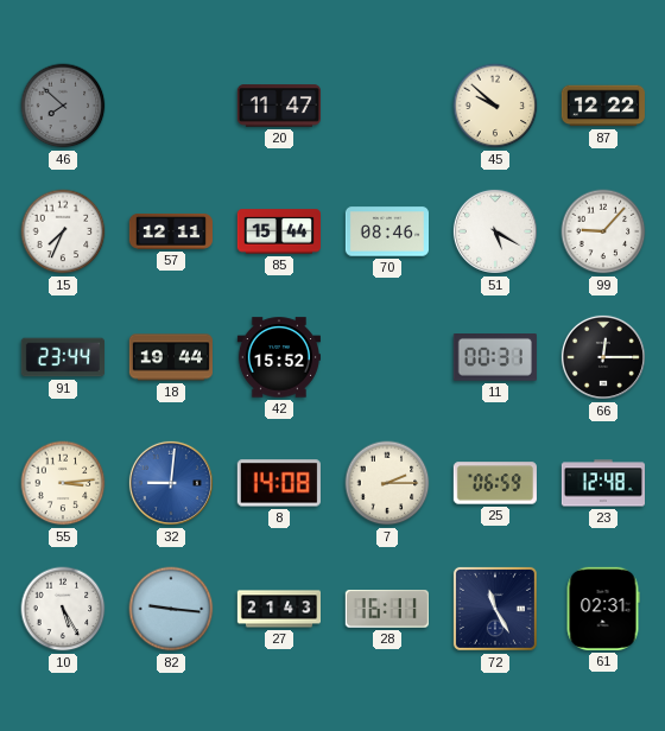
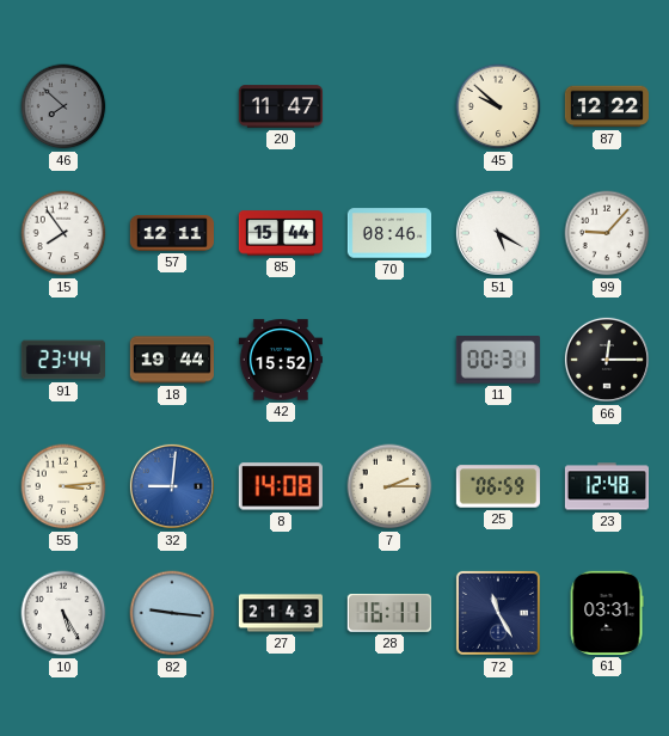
15: 7:34 -> 7:54
61: 02:31 -> 03:31
